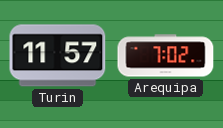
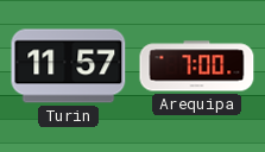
Arequipa: 7:02 -> 7:00
